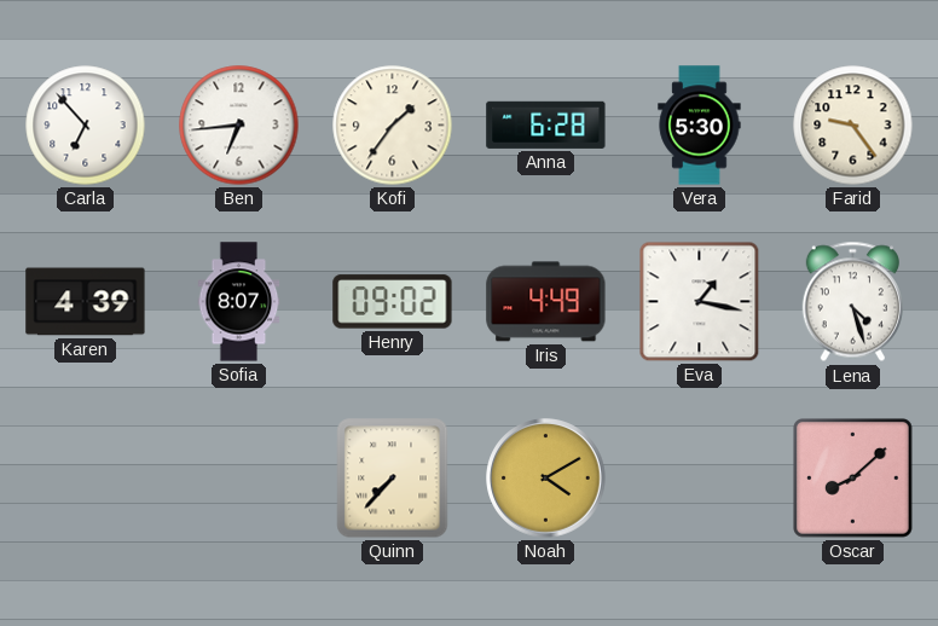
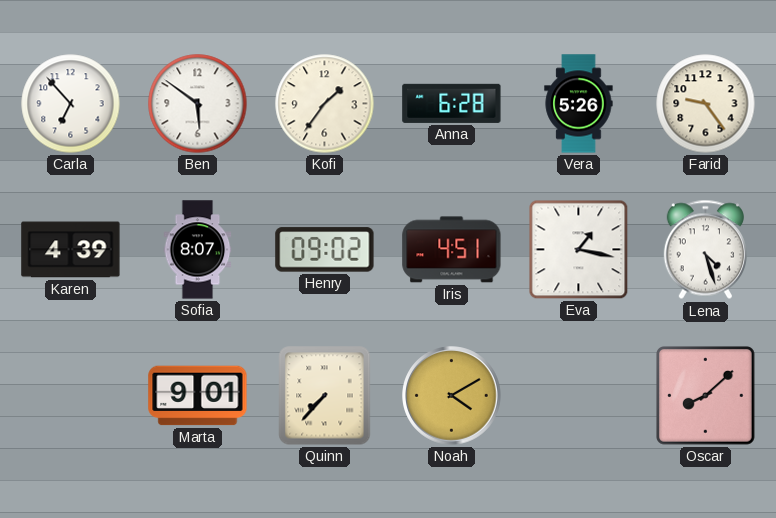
Ben: 6:44 -> 5:51
Vera: 5:30 -> 5:26
Iris: 4:49 -> 4:51
Marta: none -> 9:01
